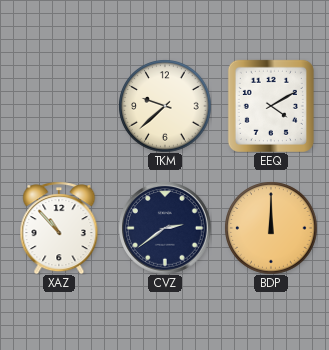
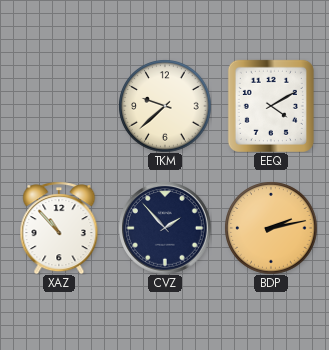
CVZ: 2:39 -> 1:53
BDP: 12:00 -> 2:13
